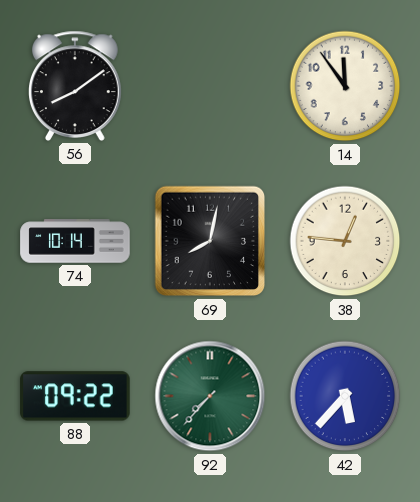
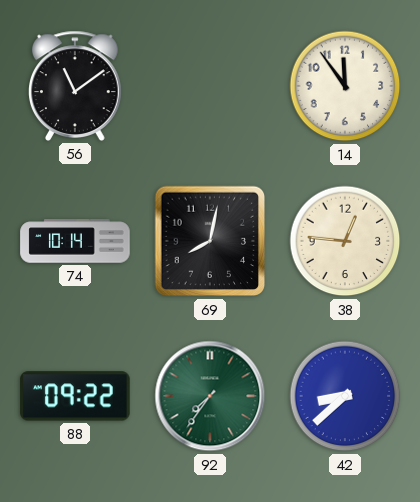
56: 8:09 -> 11:09
92: 7:37 -> 7:36
42: 5:37 -> 8:38
